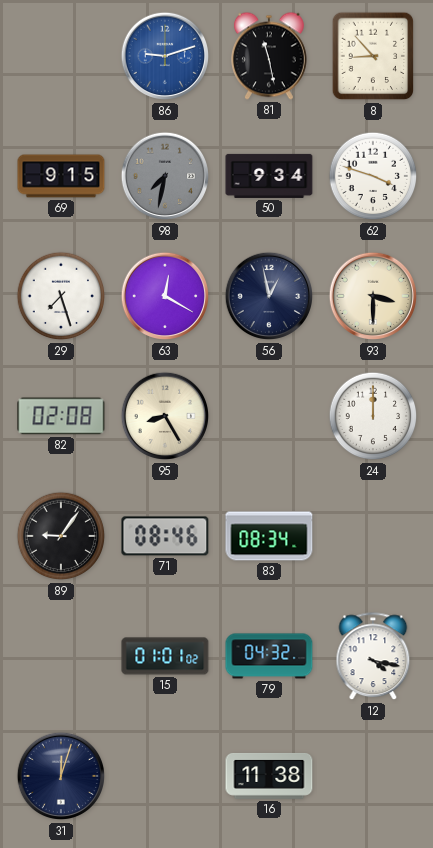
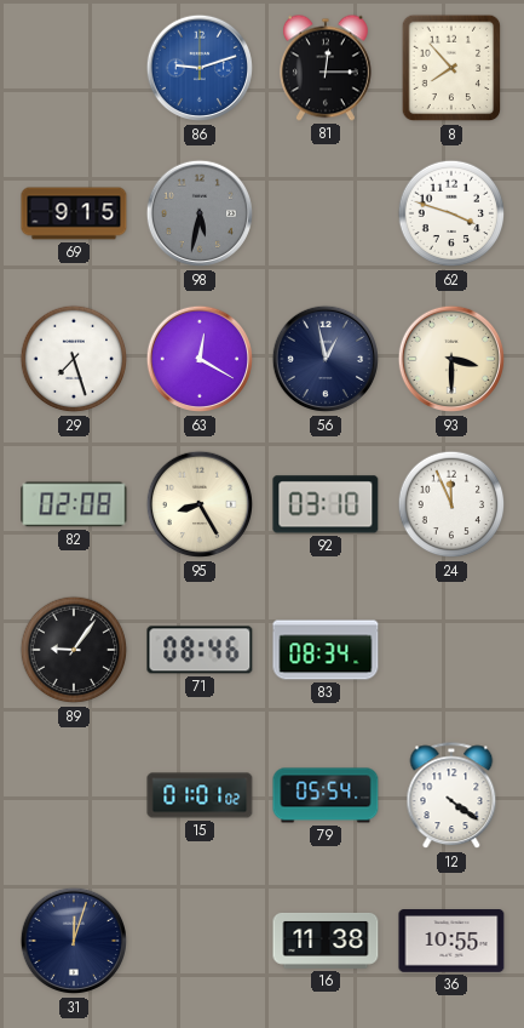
81: 11:28 -> 12:15
8: 8:53 -> 7:53
98: 7:32 -> 5:32
50: 9:34 -> none
92: none -> 03:10
24: 12:00 -> 11:56
79: 04:32 -> 05:54
12: 4:17 -> 4:21
36: none -> 10:55
